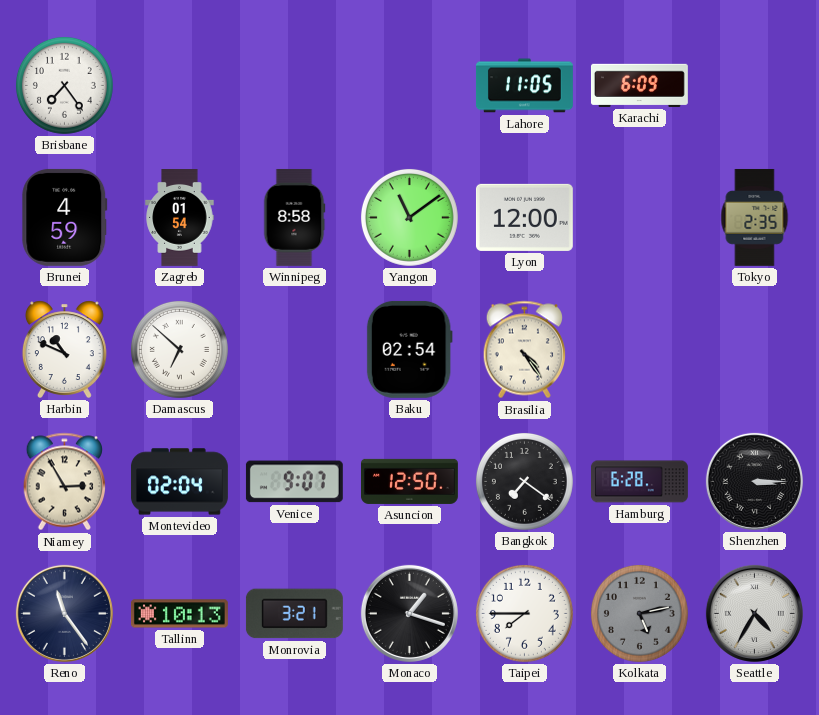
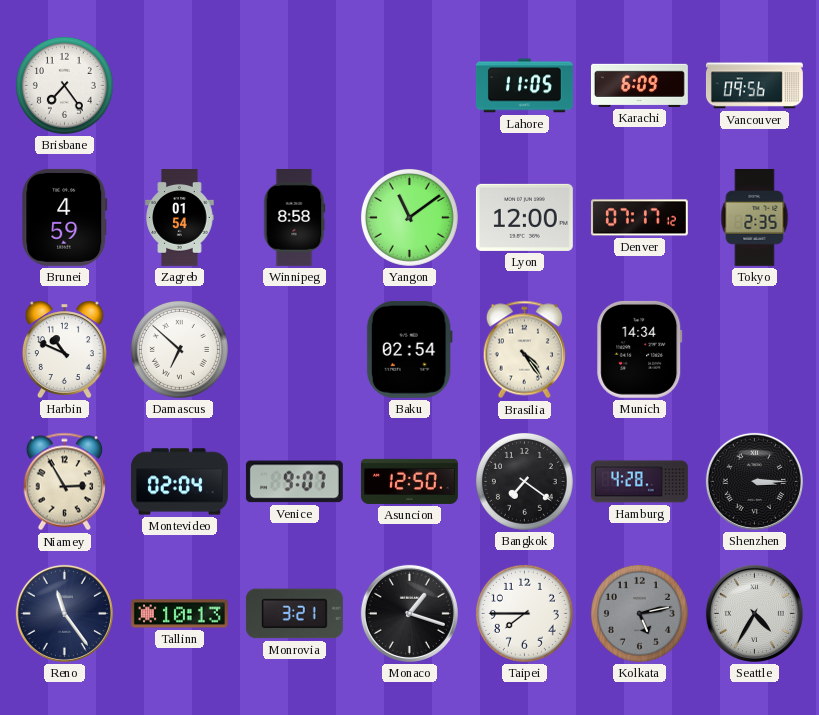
Vancouver: none -> 09:56
Denver: none -> 07:17
Munich: none -> 14:34
Hamburg: 6:28 -> 4:28
